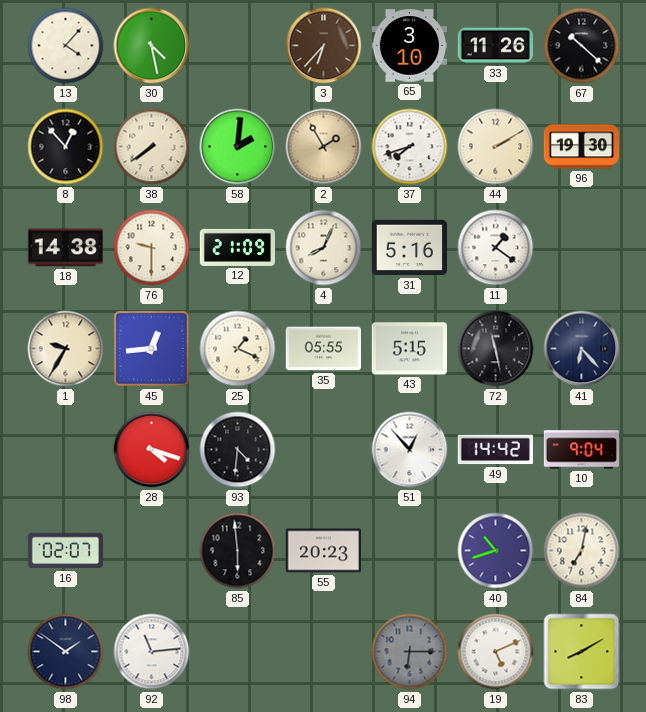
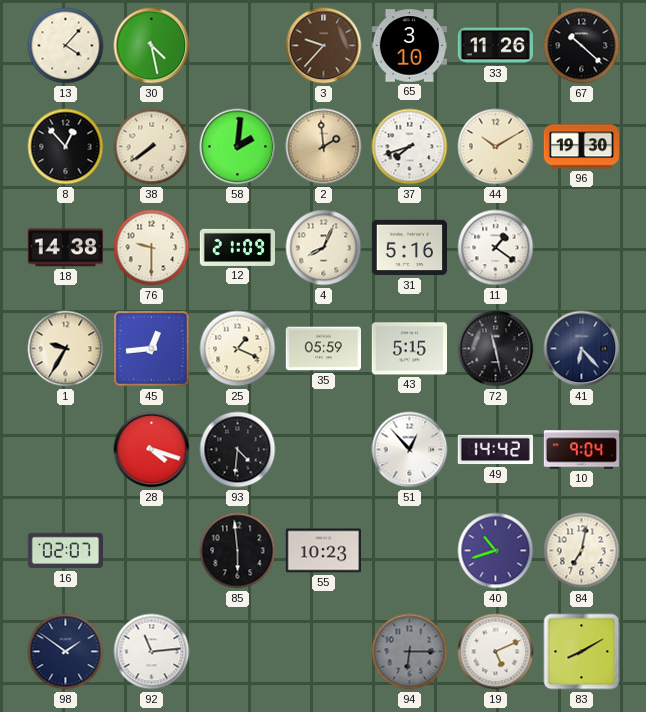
3: 6:37 -> 9:37
2: 1:55 -> 1:59
44: 2:10 -> 10:10
35: 05:55 -> 05:59
55: 20:23 -> 10:23
